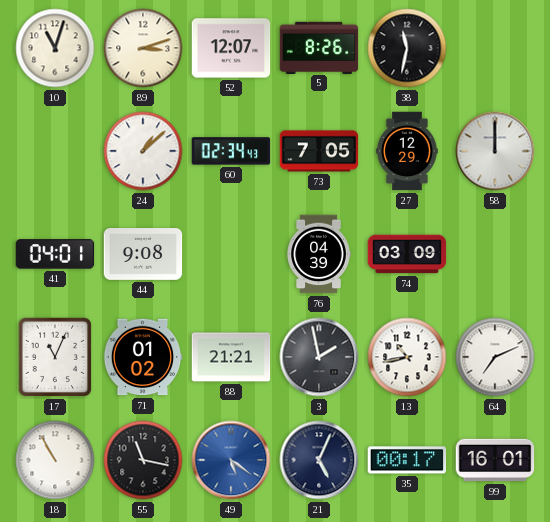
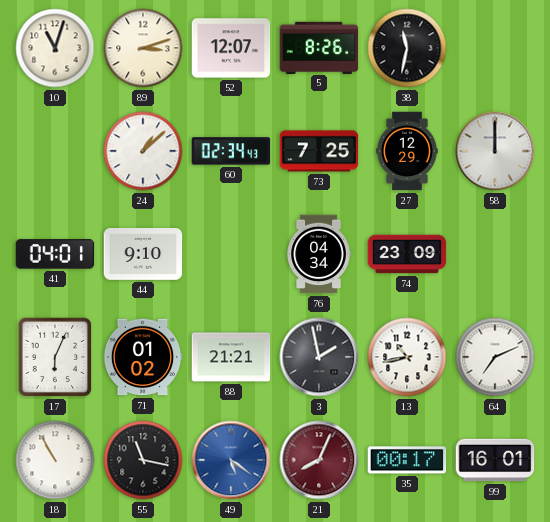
73: 7:05 -> 7:25
44: 9:08 -> 9:10
76: 04:39 -> 04:34
74: 03:09 -> 23:09
17: 11:04 -> 6:04
21: 5:04 -> 8:04
21 dial: navy -> burgundy
